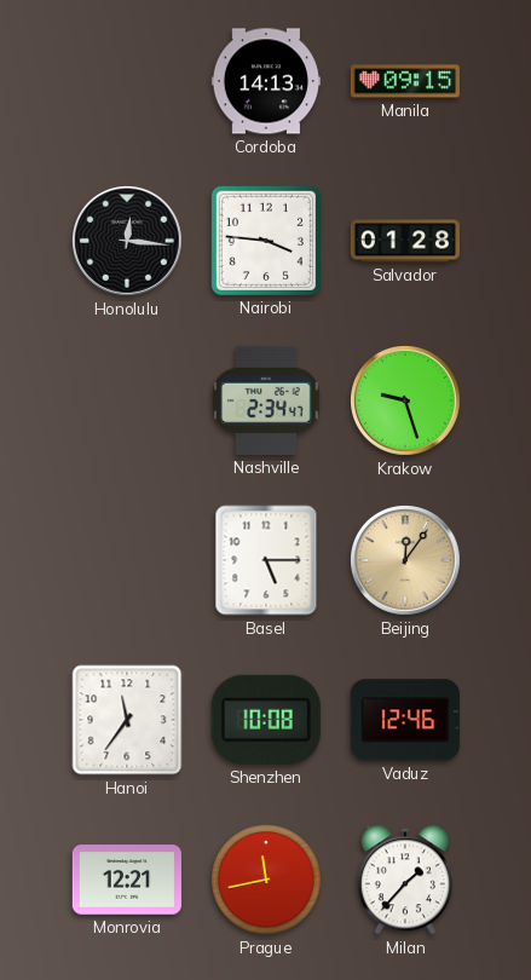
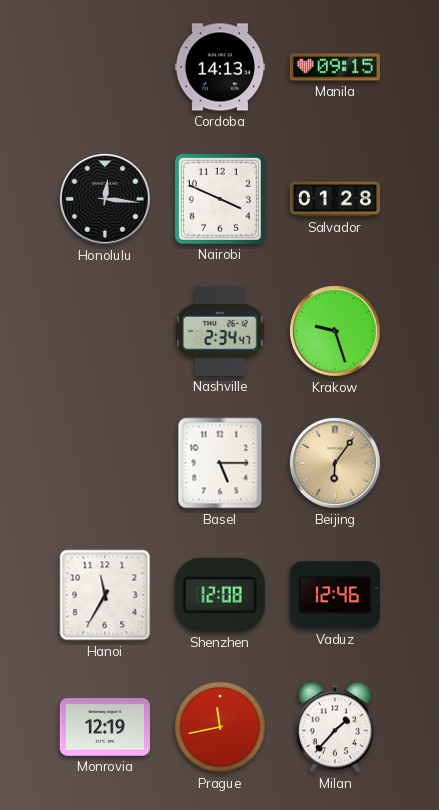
Nairobi: 3:46 -> 3:49
Beijing: 12:06 -> 6:06
Hanoi: 11:36 -> 11:35
Shenzhen: 10:08 -> 12:08
Monrovia: 12:21 -> 12:19
